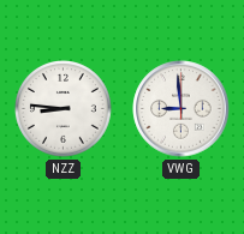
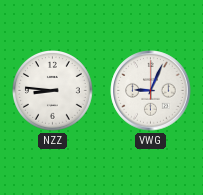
VWG: 8:59 -> 9:04
